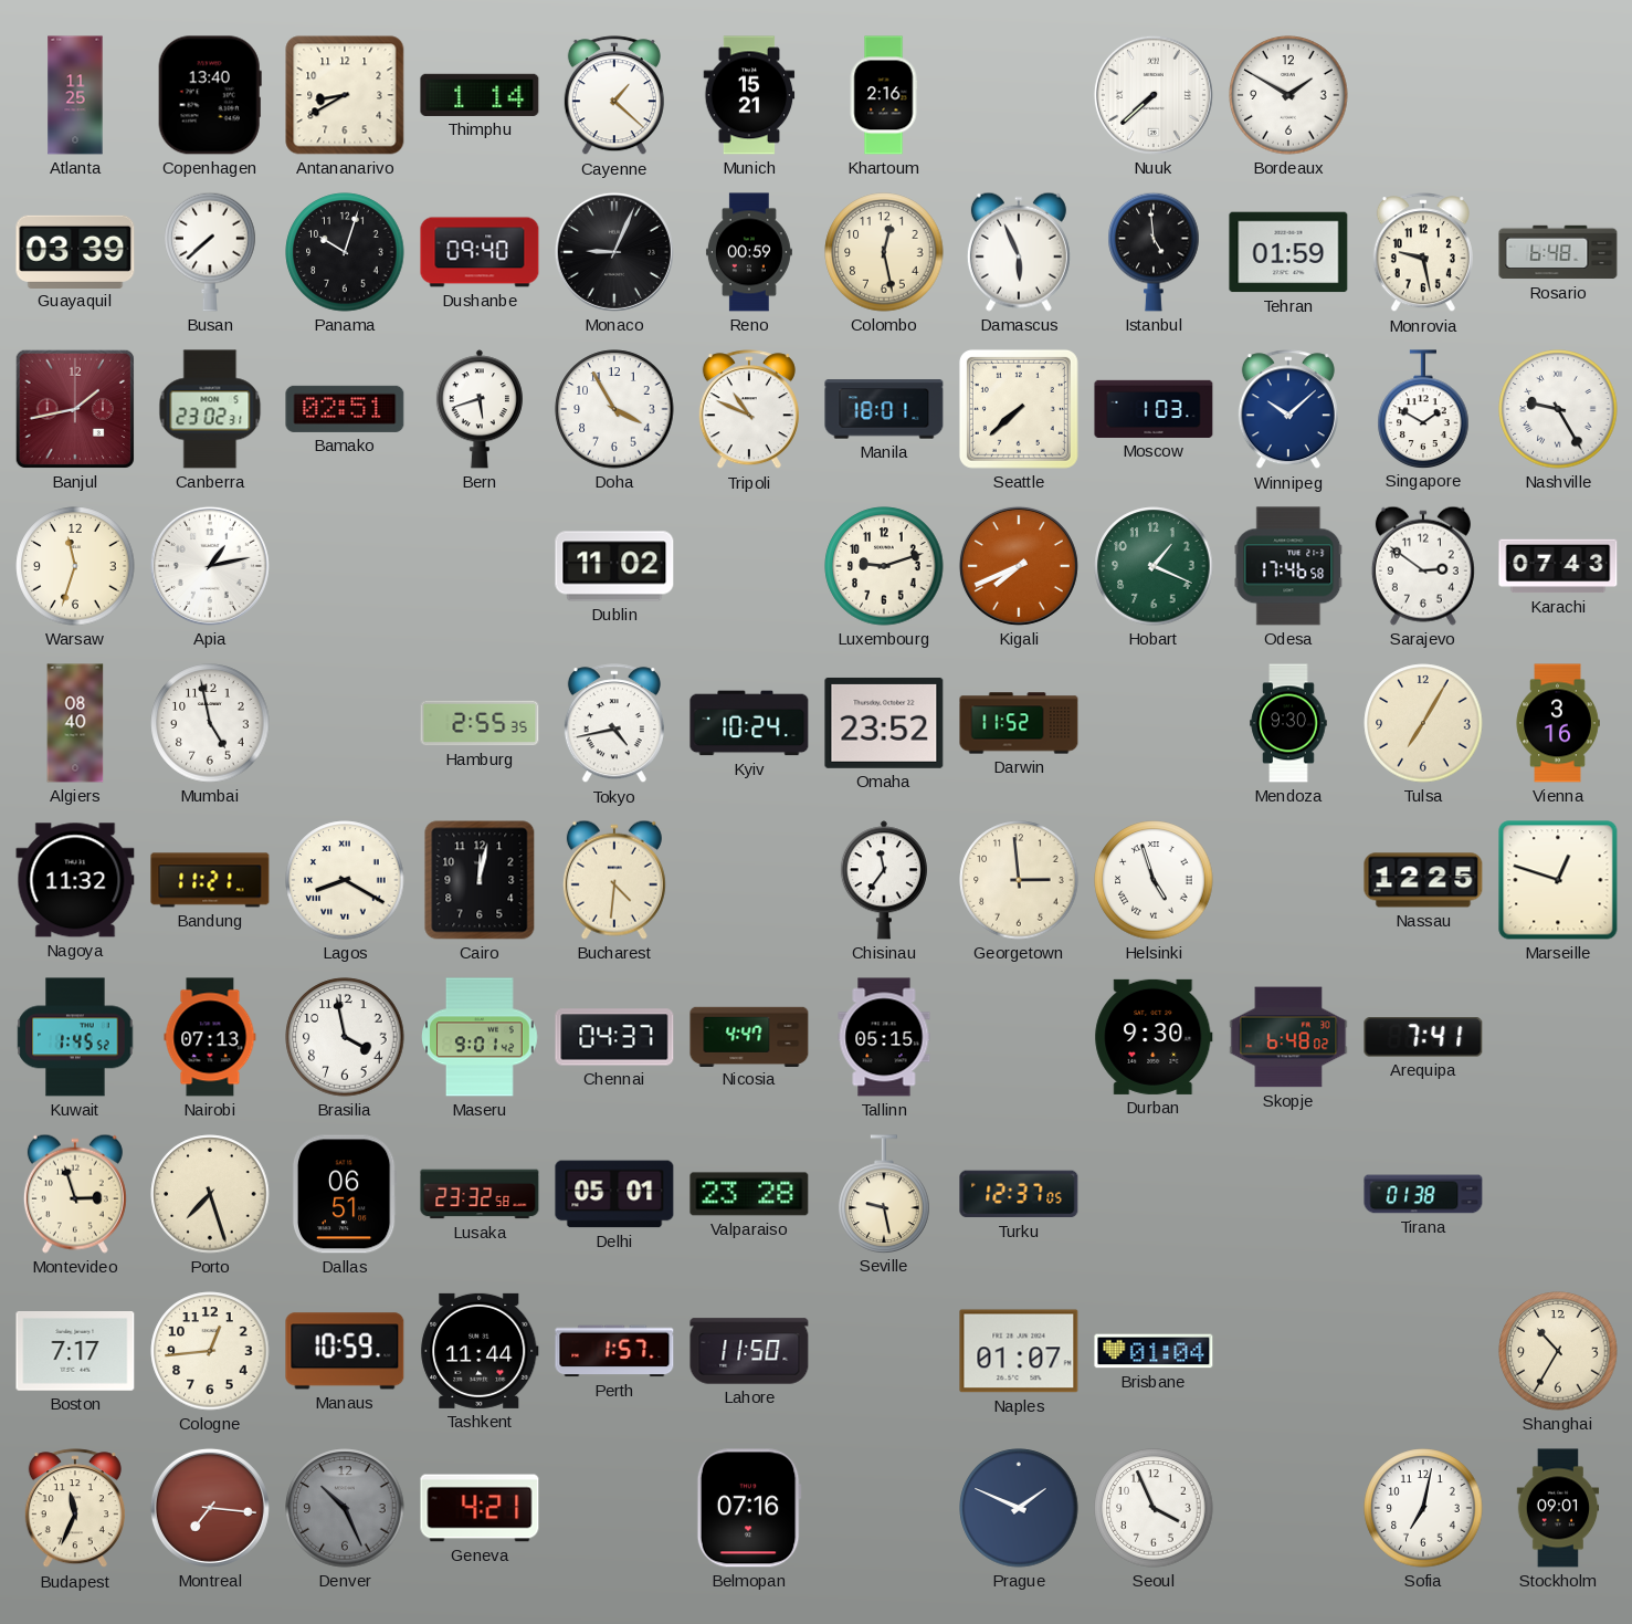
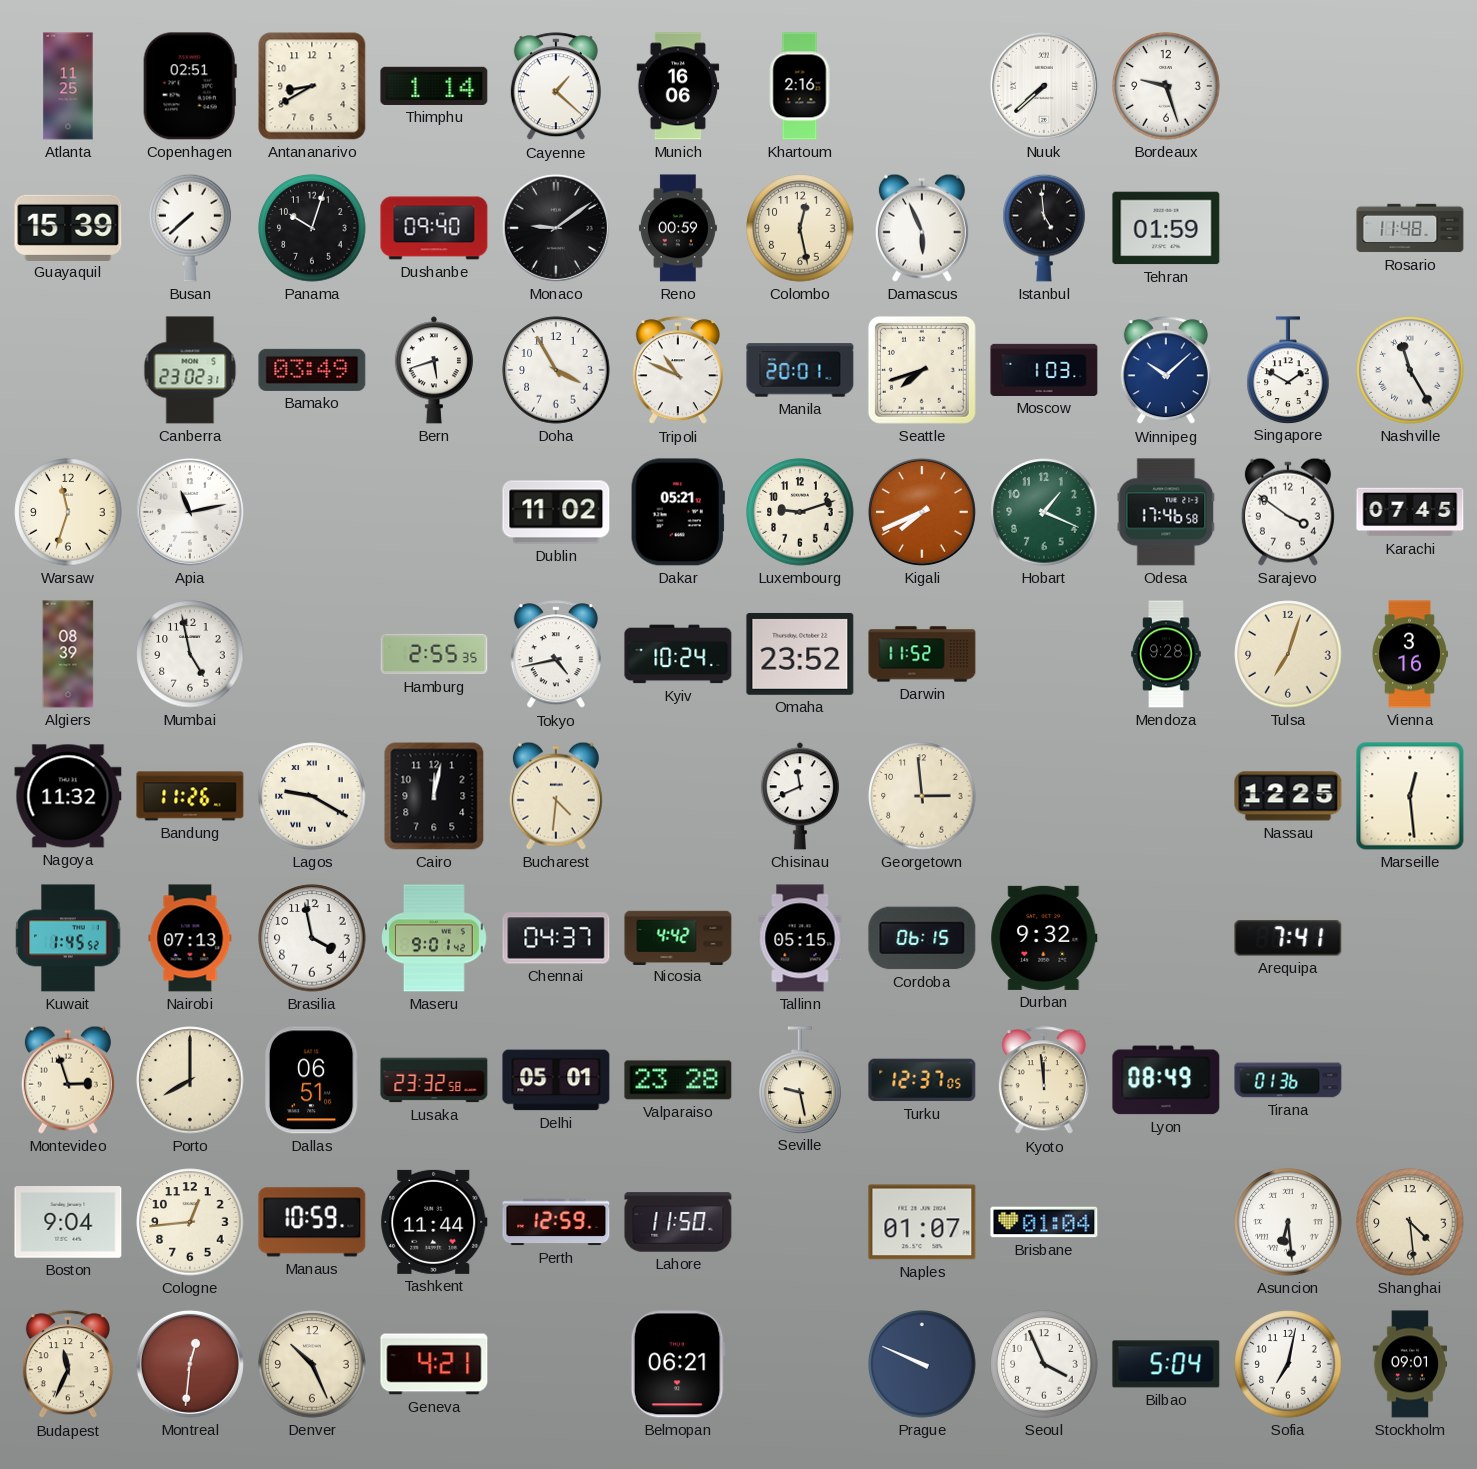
Copenhagen: 13:40 -> 02:51
Munich: 15:21 -> 16:06
Bordeaux: 1:50 -> 9:27
Guayaquil: 03:39 -> 15:39
Monaco: 9:04 -> 9:09
Monrovia: 9:28 -> none
Rosario: 6:48 -> 11:48
Banjul: 1:43 -> none
Bamako: 02:51 -> 03:49
Manila: 18:01 -> 20:01
Seattle: 7:38 -> 7:42
Nashville: 9:25 -> 11:25
Apia: 1:13 -> 11:13
Dakar: none -> 05:21
Sarajevo: 2:51 -> 3:51
Karachi: 07:43 -> 07:45
Algiers: 08:40 -> 08:39
Mendoza: 9:30 -> 9:28
Tulsa: 7:05 -> 7:03
Bandung: 11:21 -> 11:26
Lagos: 8:20 -> 9:20
Chisinau: 11:36 -> 11:41
Helsinki: 4:57 -> none
Marseille: 12:48 -> 12:29
Nicosia: 4:47 -> 4:42
Cordoba: none -> 06:15
Durban: 9:30 -> 9:32
Skopje: 6:48 -> none
Porto: 7:27 -> 8:00
Kyoto: none -> 11:59
Lyon: none -> 08:49
Tirana: 01:38 -> 01:36
Boston: 7:17 -> 9:04
Perth: 1:57 -> 12:59
Asuncion: none -> 6:29
Shanghai: 10:35 -> 4:29
Montreal: 7:16 -> 12:31
Denver dial: grey -> cream
Belmopan: 07:16 -> 06:21
Prague: 1:49 -> 9:49
Bilbao: none -> 5:04
